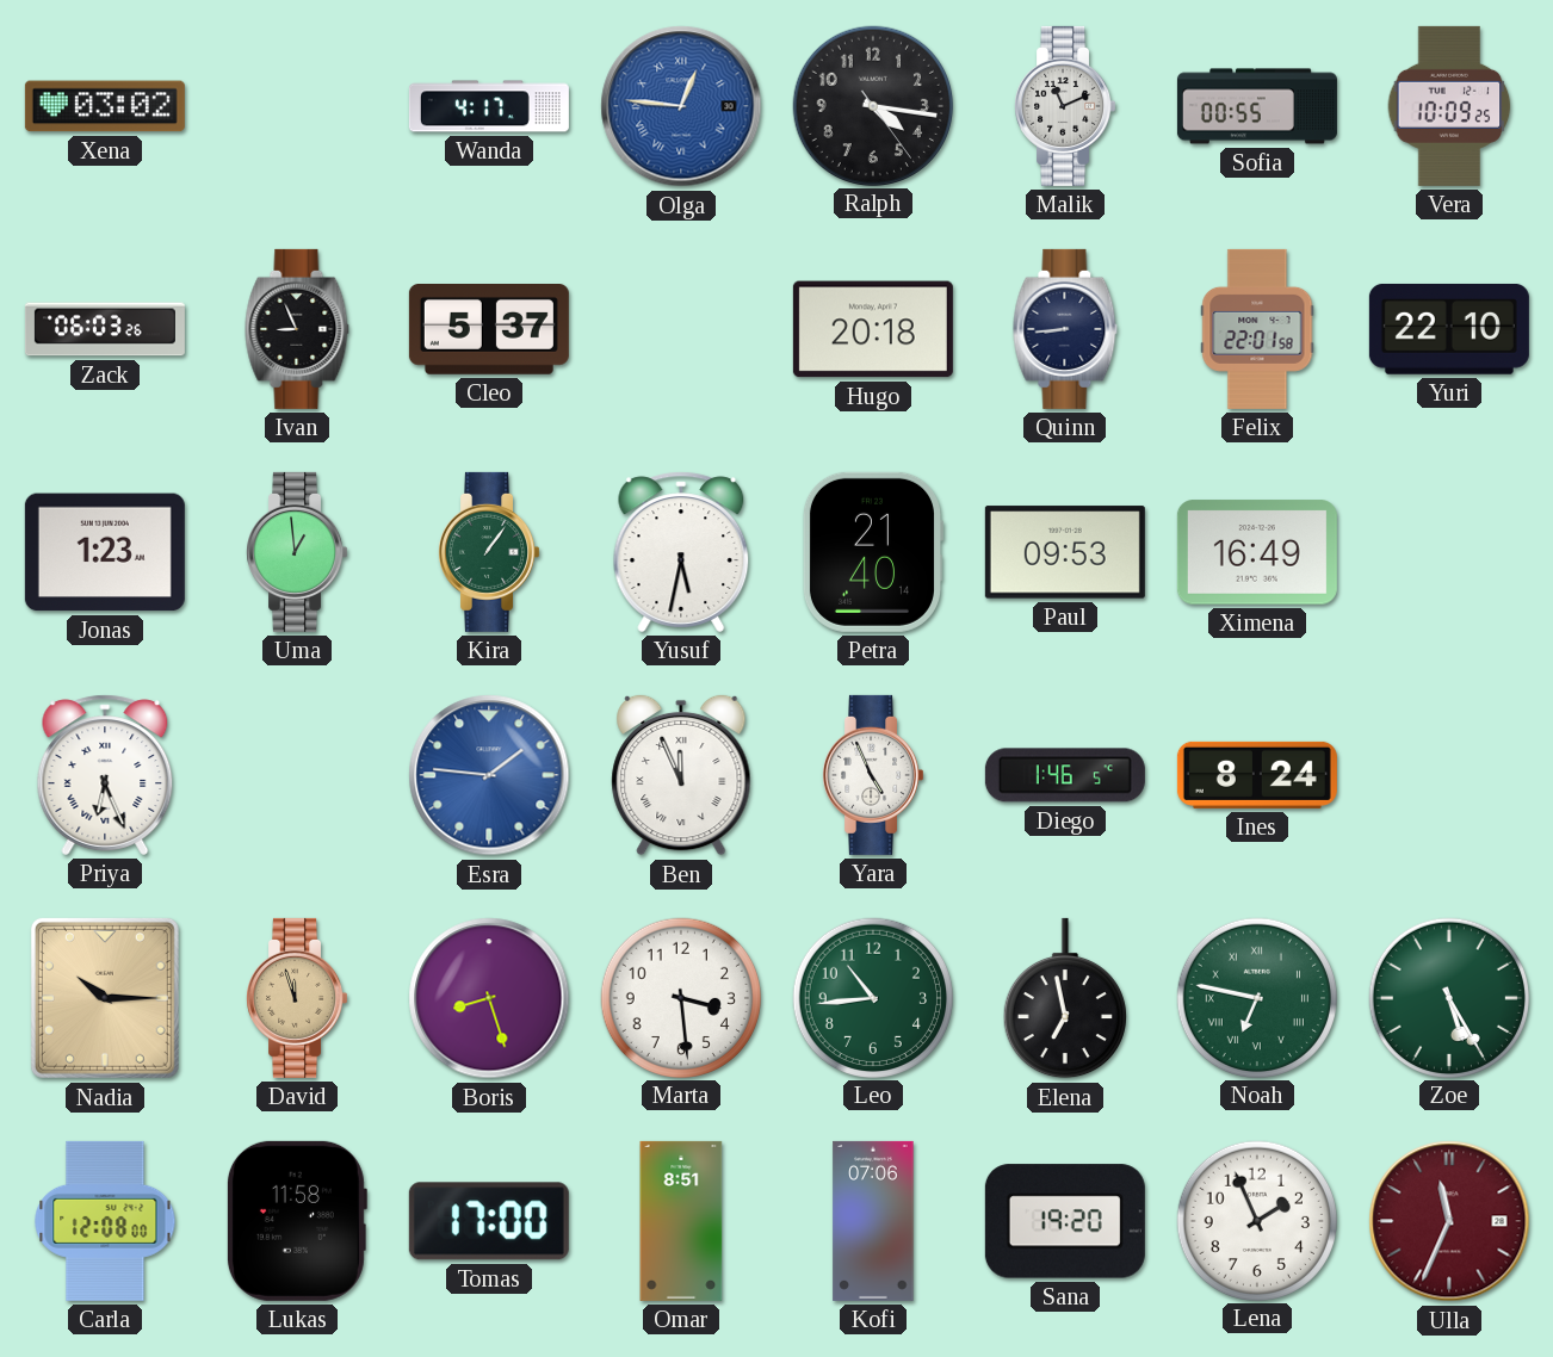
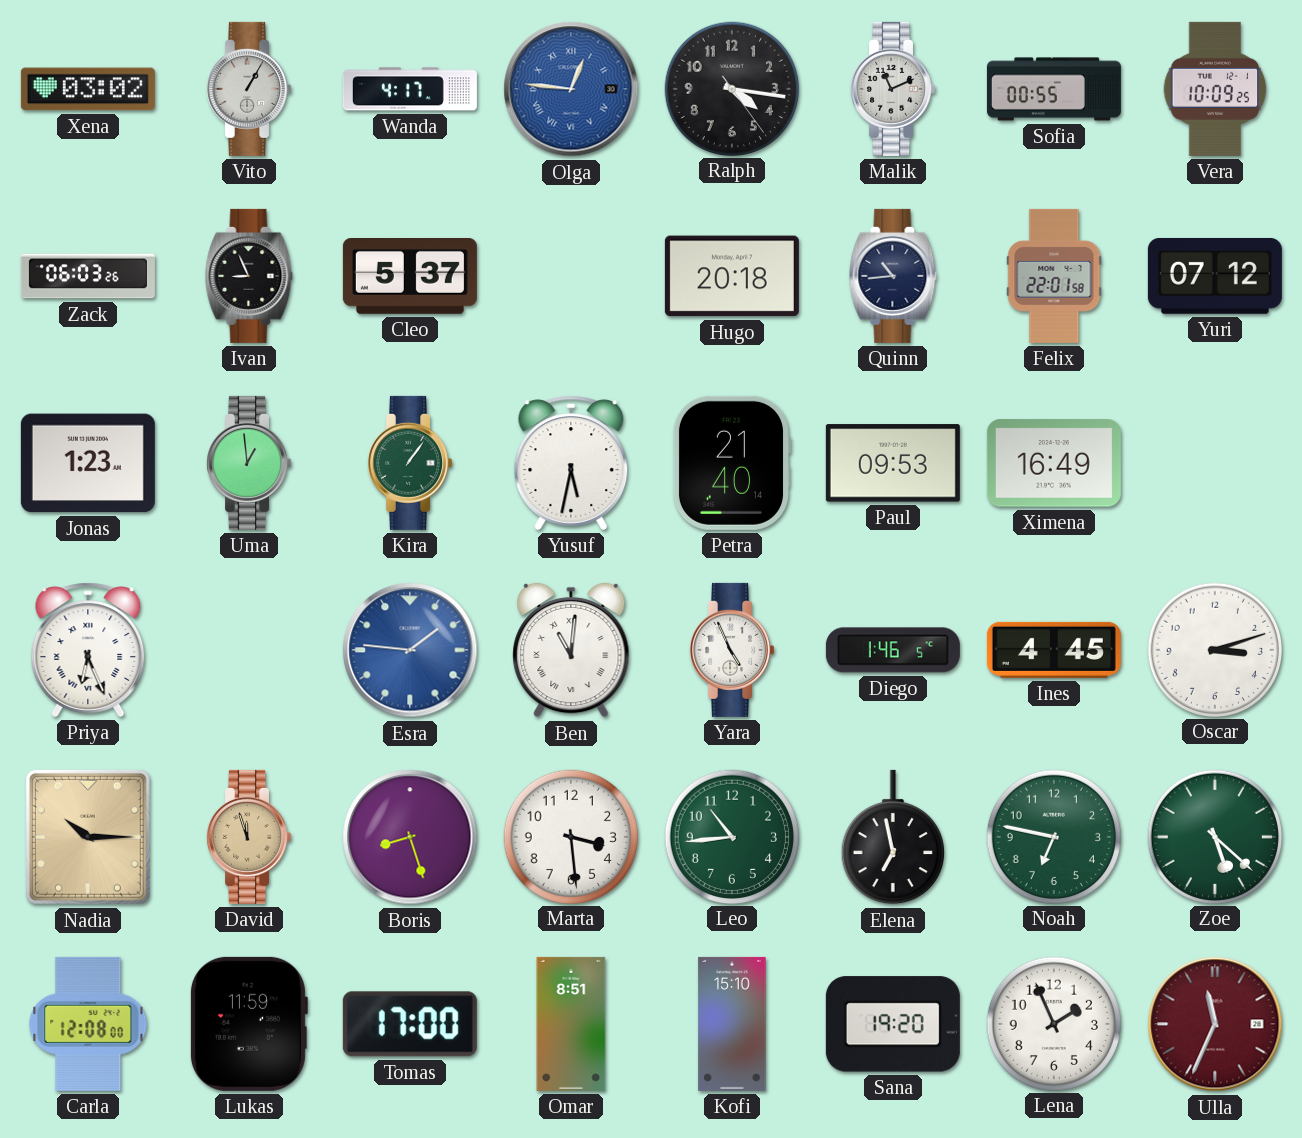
Vito: none -> 1:05
Quinn: 8:44 -> 10:44
Yuri: 22:10 -> 07:12
Ben: 11:56 -> 11:01
Ines: 8:24 -> 4:45
Oscar: none -> 3:12
Noah numerals: Roman -> Arabic
Zoe: 5:25 -> 5:22
Lukas: 11:58 -> 11:59
Kofi: 07:06 -> 15:10
